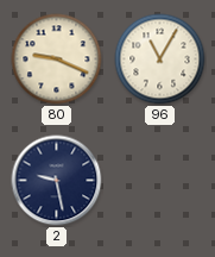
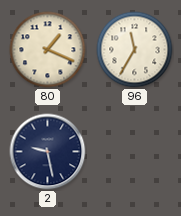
80: 9:19 -> 1:19
96: 11:05 -> 11:35
